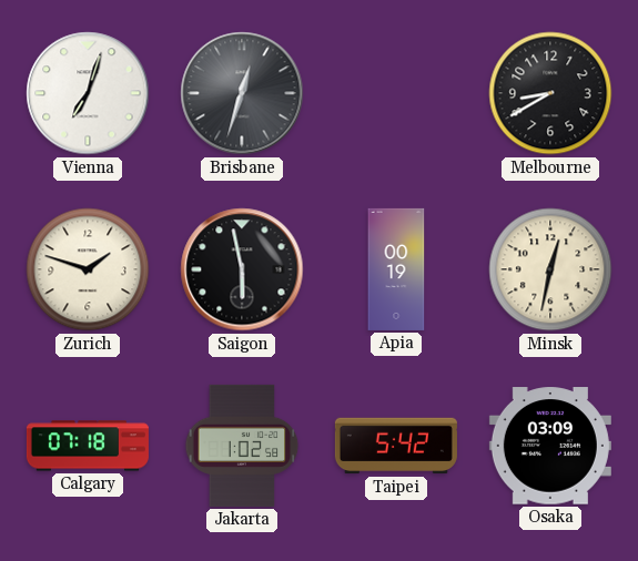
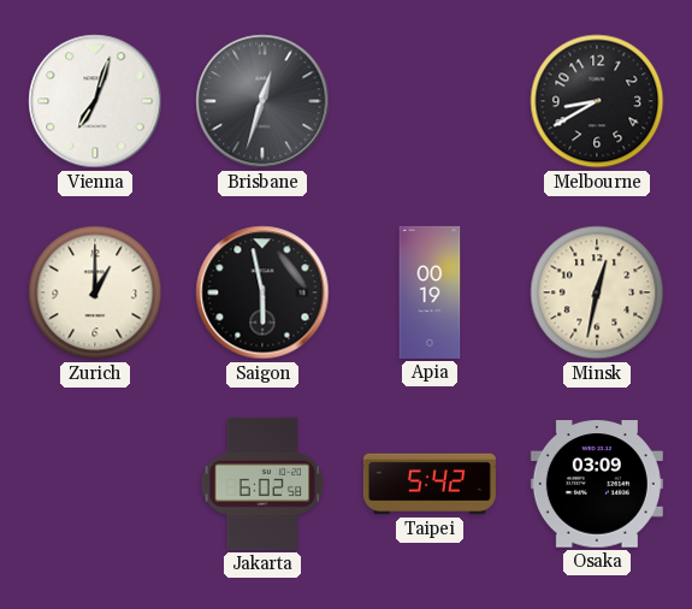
Zurich: 1:48 -> 1:00
Calgary: 07:18 -> none
Jakarta: 1:02 -> 6:02
